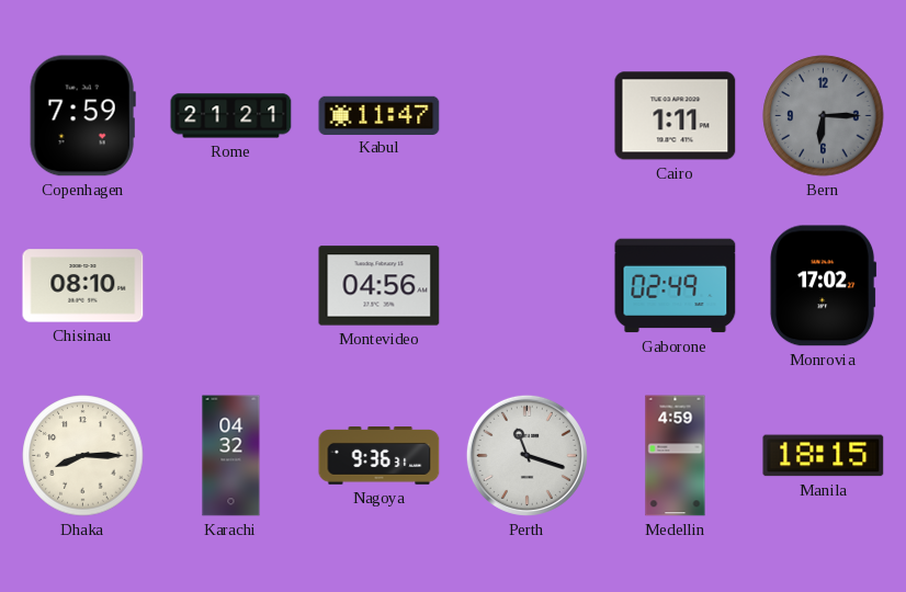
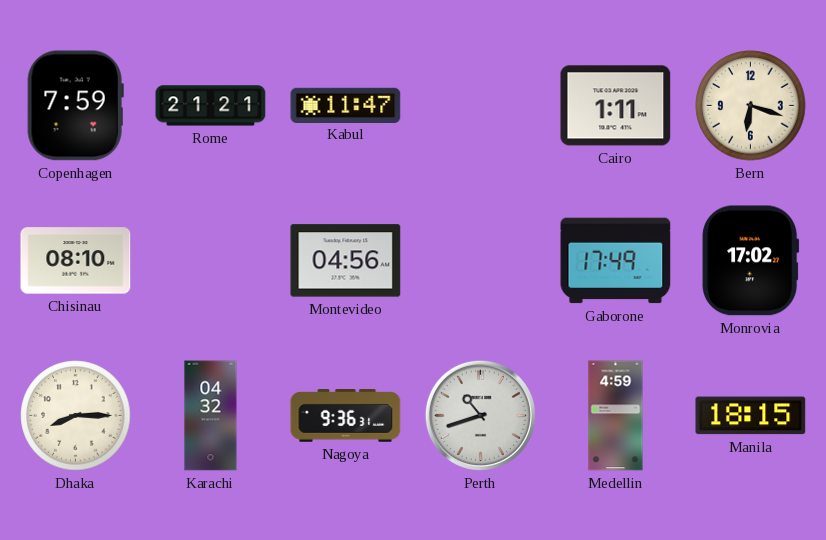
Bern: 6:15 -> 6:18
Bern dial: grey -> cream
Gaborone: 02:49 -> 17:49
Perth: 11:18 -> 10:42
